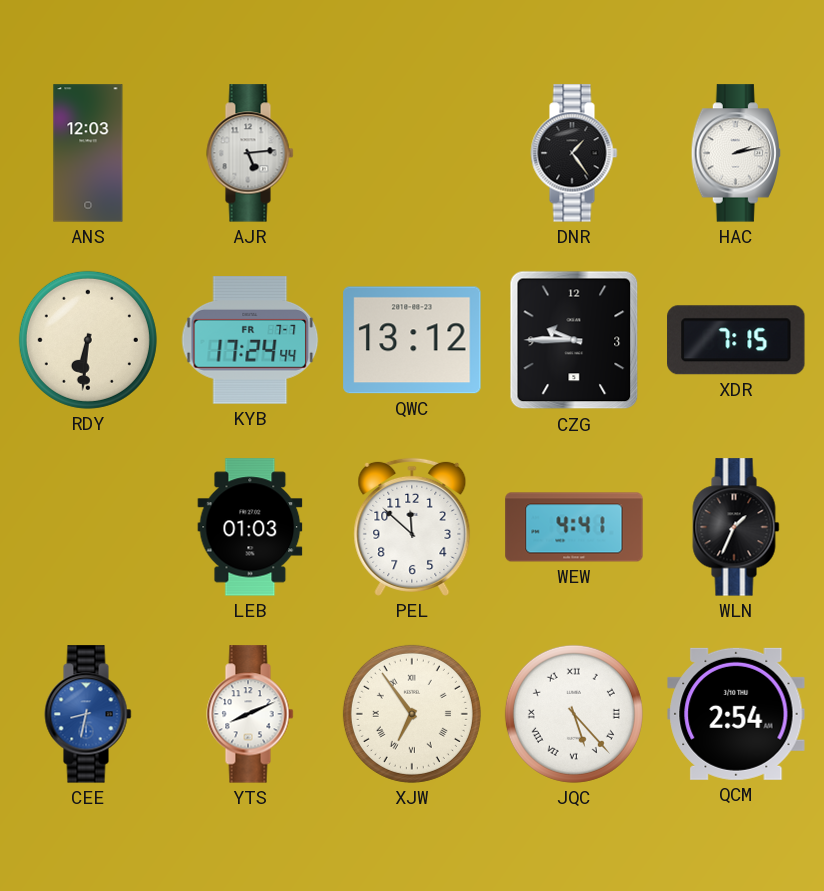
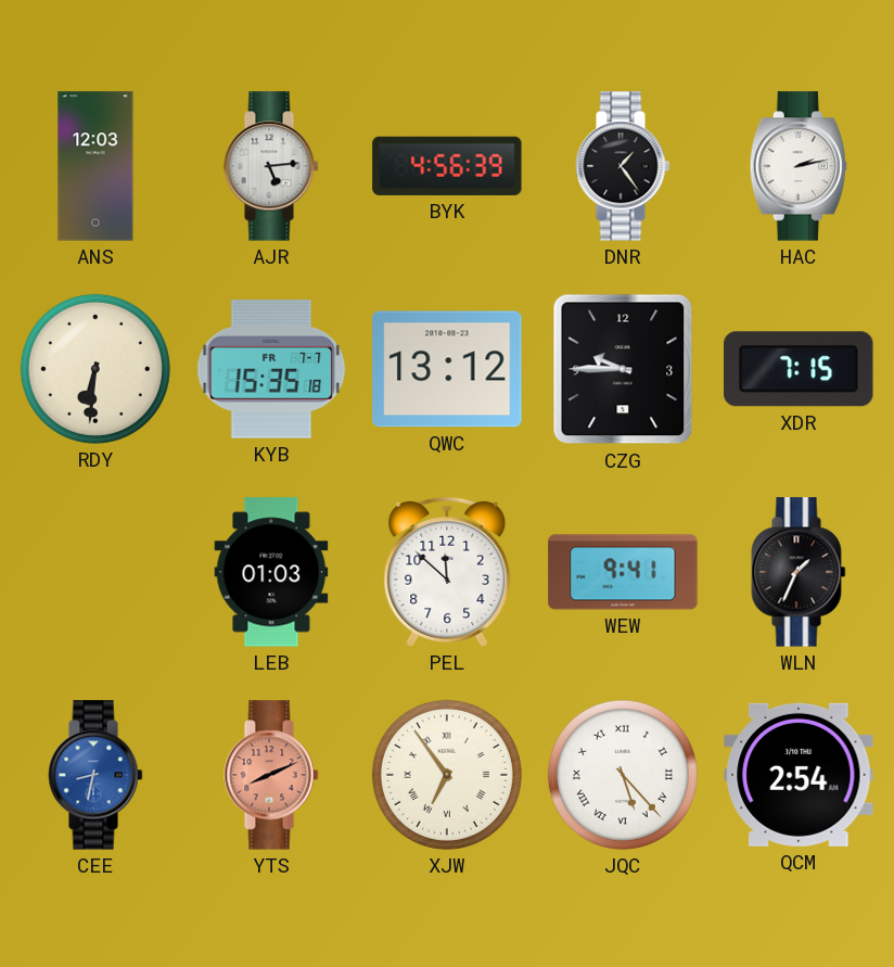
BYK: none -> 4:56
KYB: 17:24 -> 15:35
WEW: 4:41 -> 9:41
YTS dial: white -> salmon
